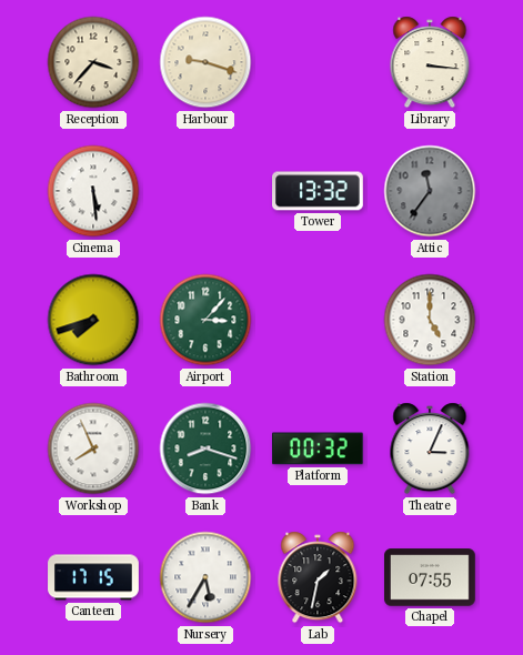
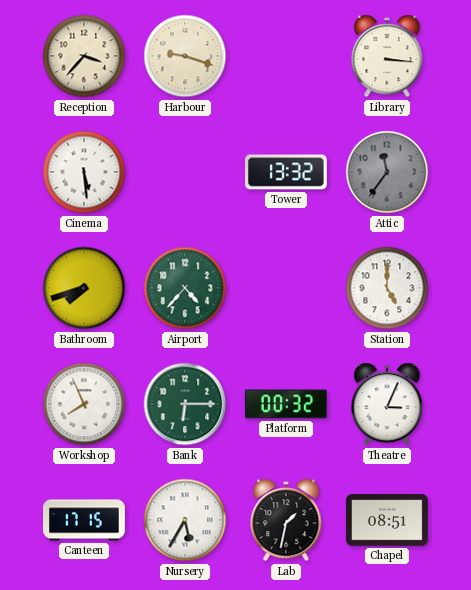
Airport: 3:07 -> 4:37
Bank: 8:18 -> 6:15
Chapel: 07:55 -> 08:51
